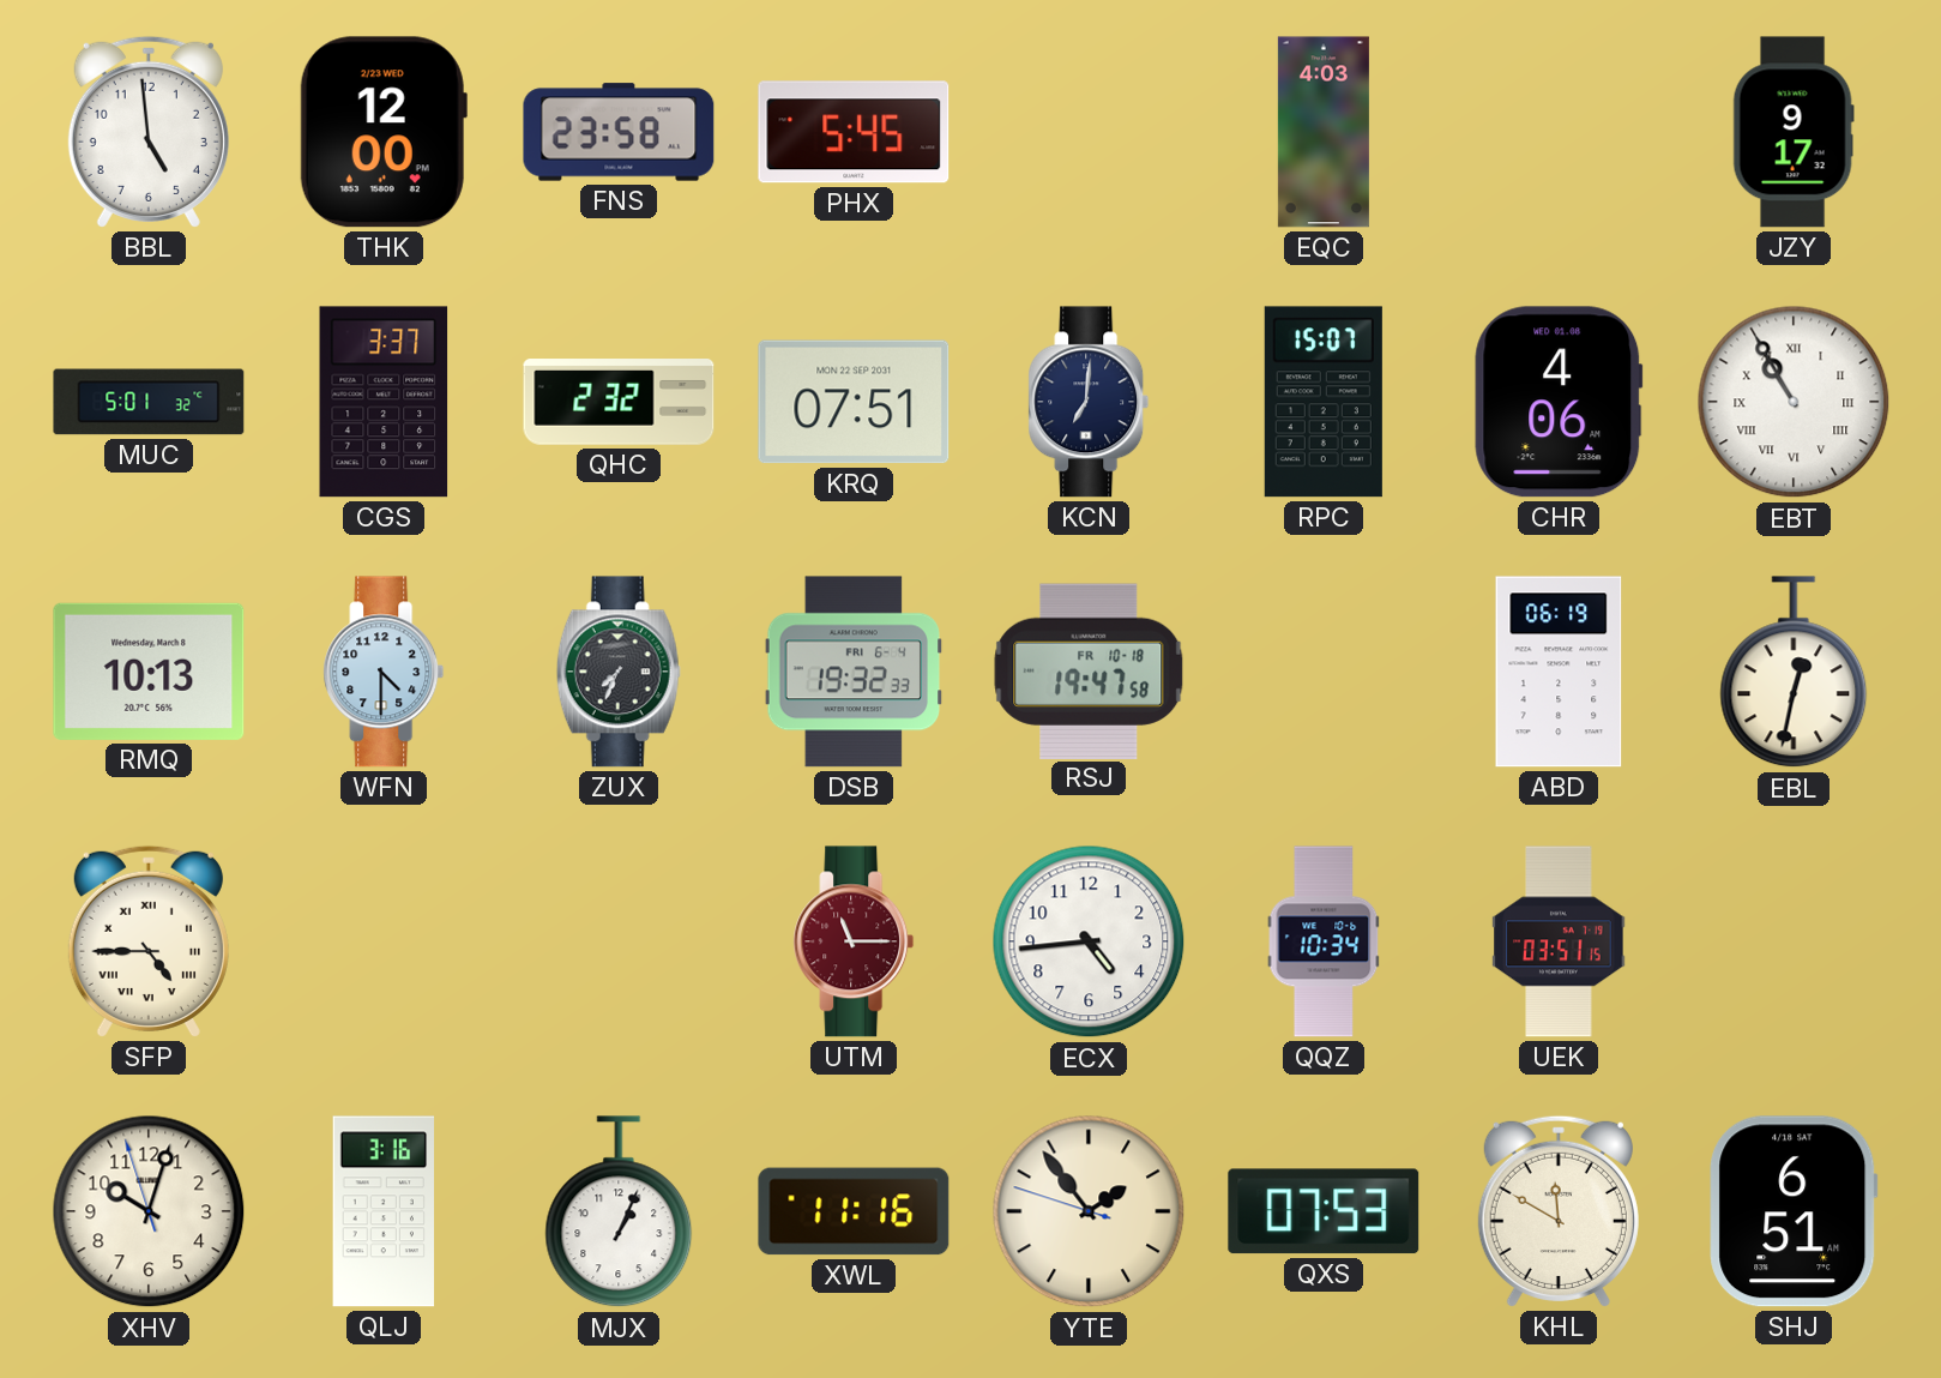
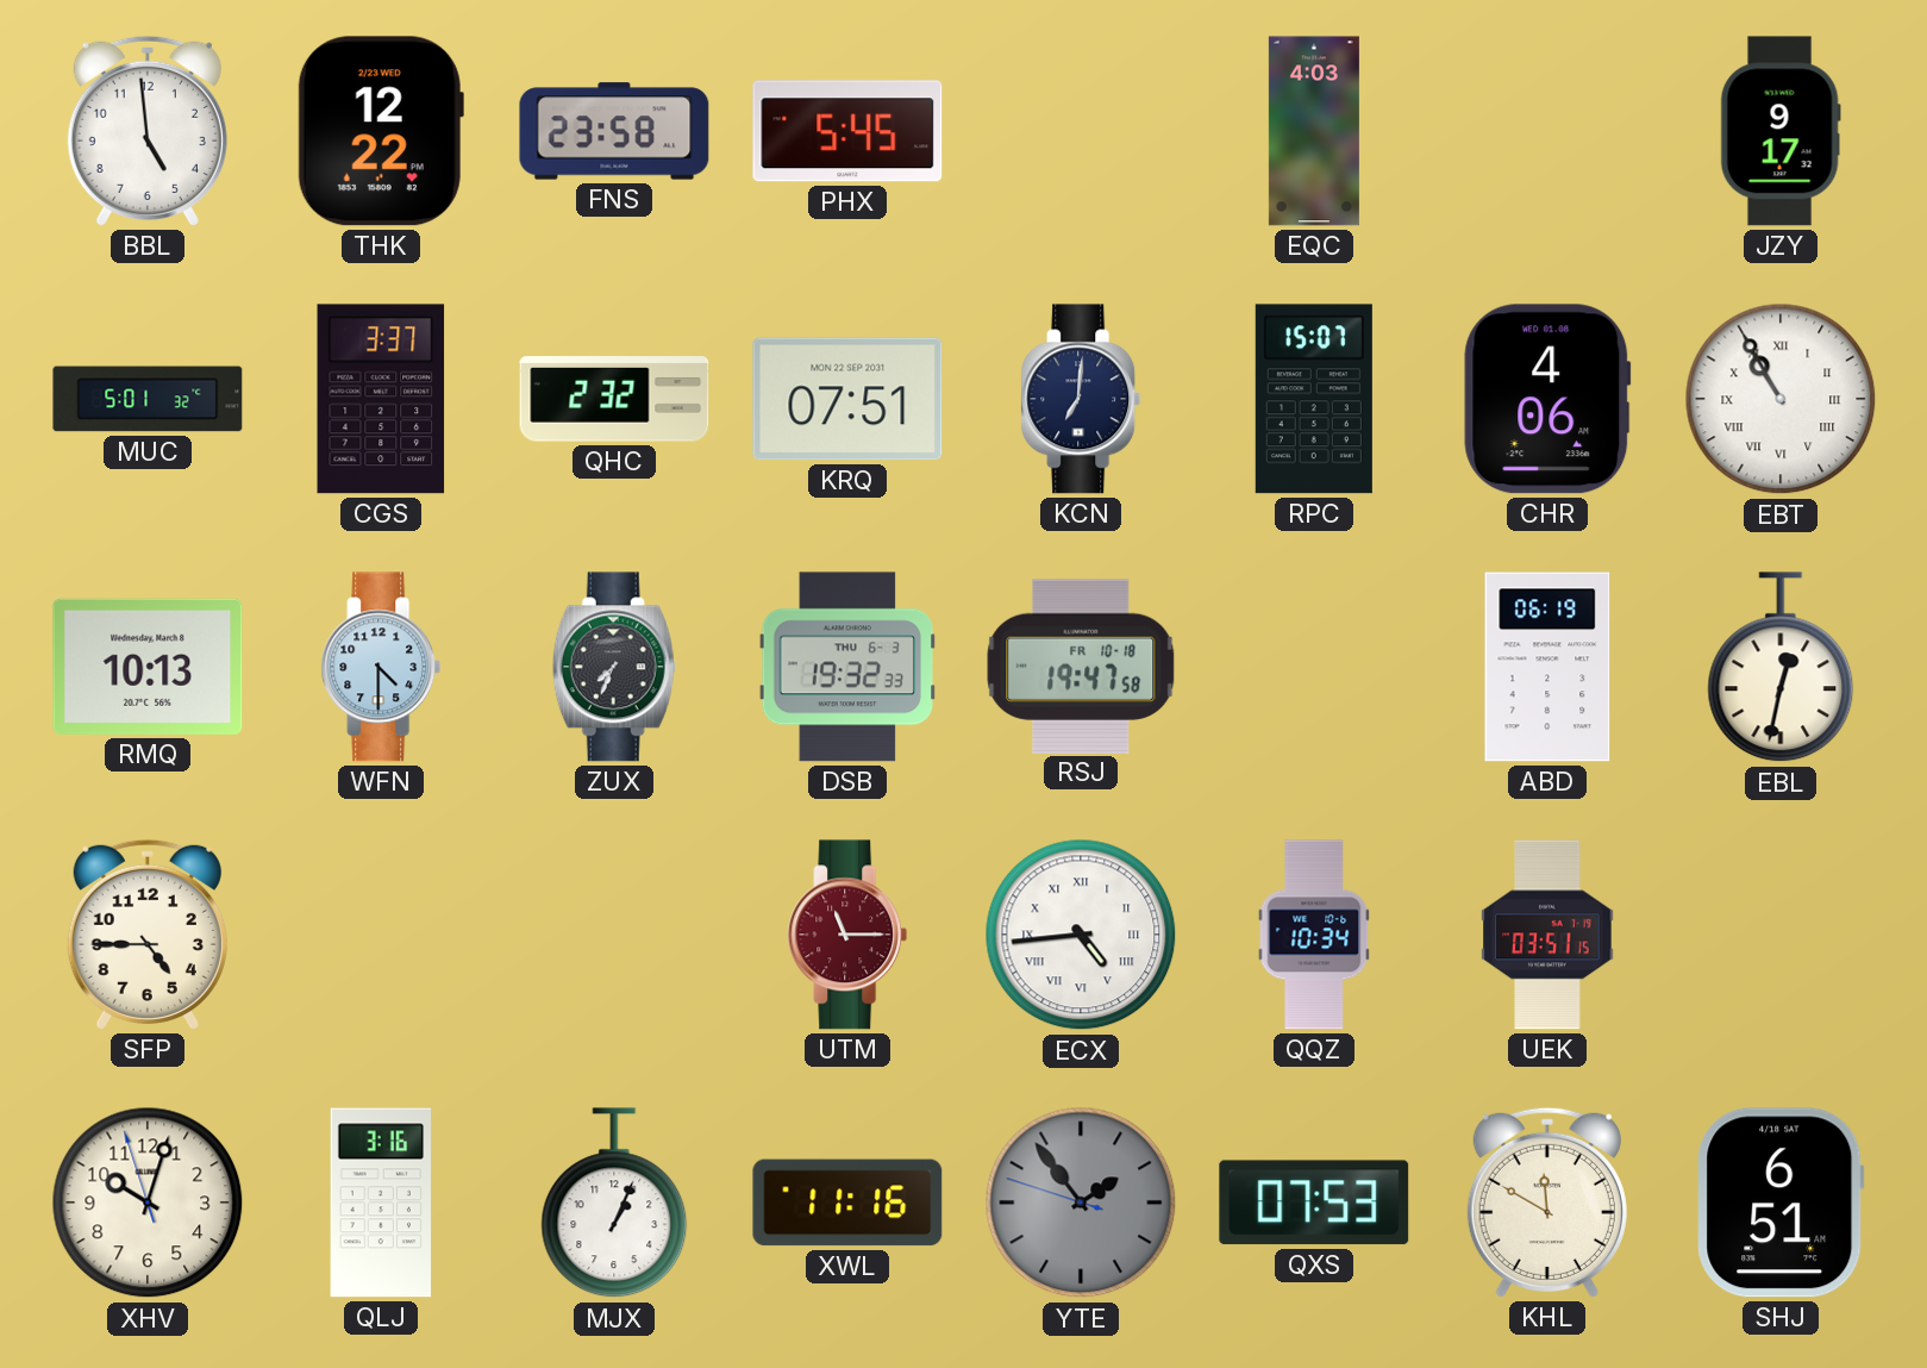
THK: 12:00 -> 12:22
DSB date: FRI 6-4 -> THU 6-3
SFP numerals: Roman -> Arabic
ECX numerals: Arabic -> Roman
YTE dial: cream -> grey
